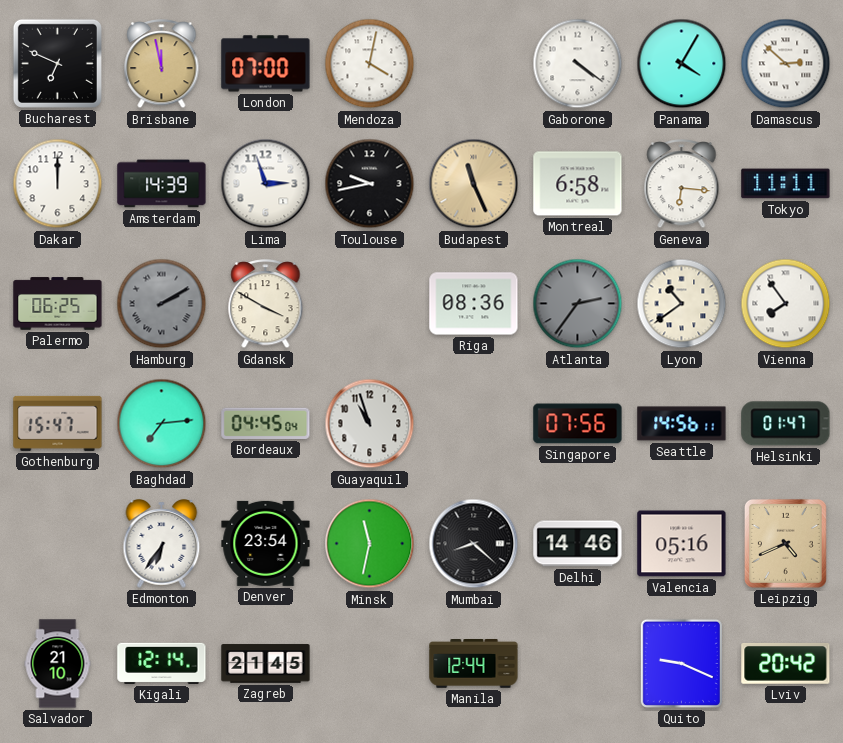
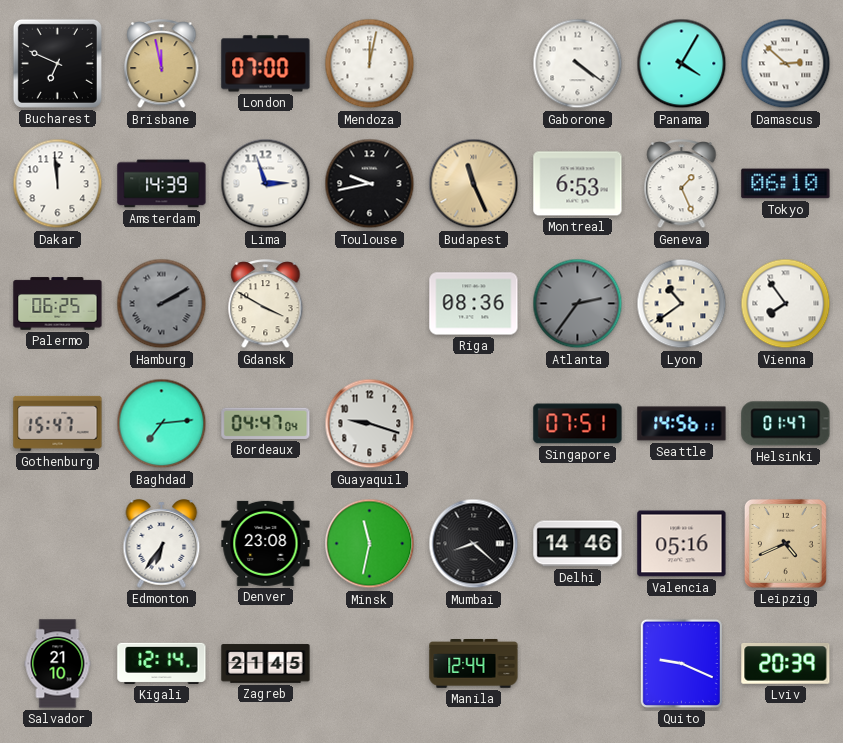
Mendoza: 4:02 -> 12:02
Dakar: 12:00 -> 11:59
Montreal: 6:58 -> 6:53
Geneva: 6:16 -> 1:26
Tokyo: 11:11 -> 06:10
Bordeaux: 04:45 -> 04:47
Guayaquil: 10:57 -> 9:18
Singapore: 07:56 -> 07:51
Denver: 23:54 -> 23:08
Lviv: 20:42 -> 20:39
